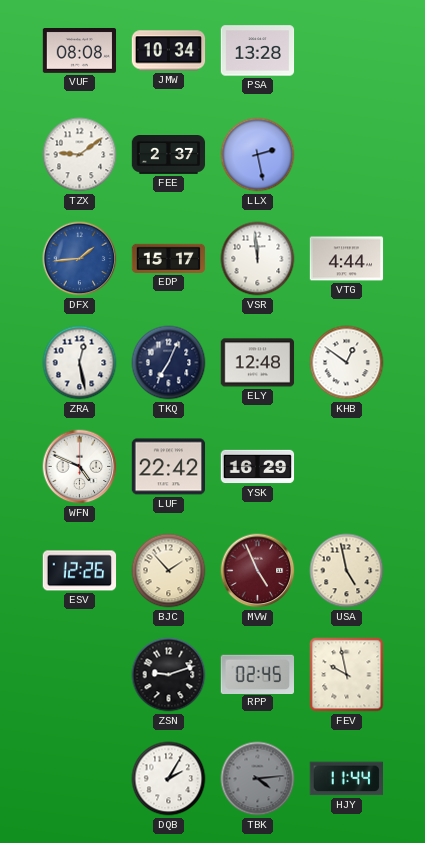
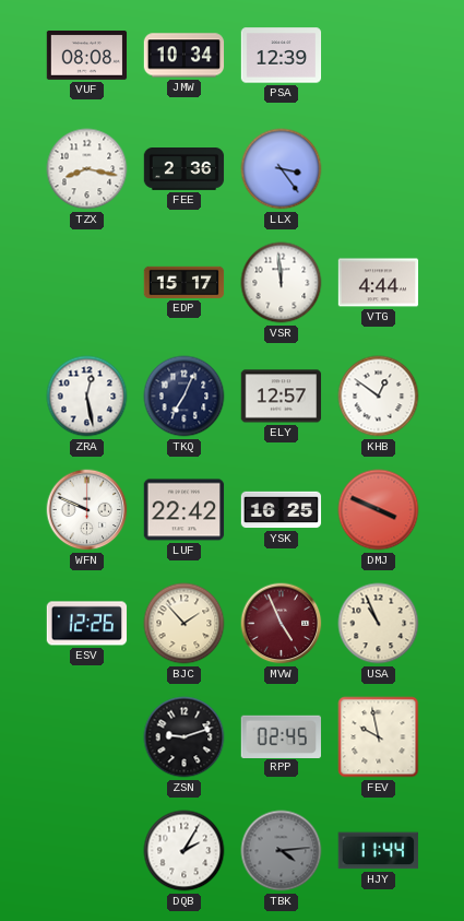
PSA: 13:28 -> 12:39
TZX: 9:09 -> 8:17
FEE: 2:37 -> 2:36
LLX: 2:28 -> 3:24
DFX: 1:44 -> none
ELY: 12:48 -> 12:57
WFN: 4:49 -> 9:49
YSK: 16:29 -> 16:25
DMJ: none -> 3:49
USA: 4:58 -> 10:56
